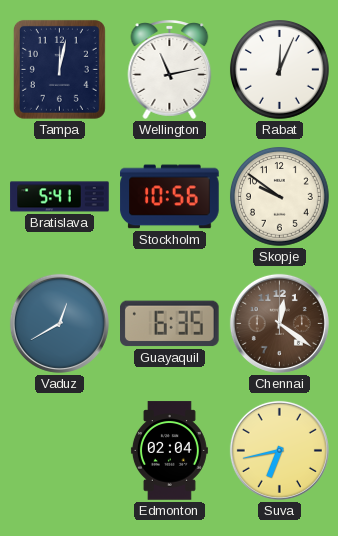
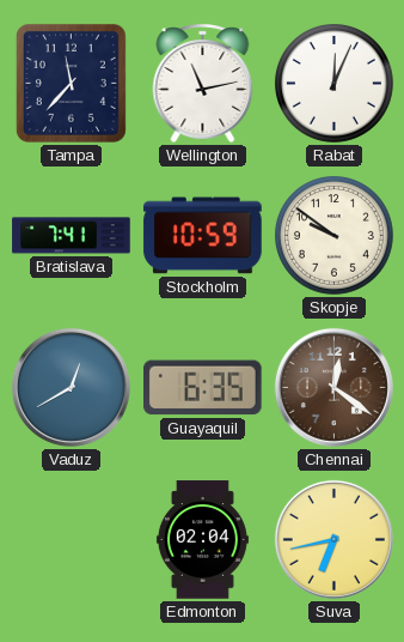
Tampa: 12:02 -> 11:37
Bratislava: 5:41 -> 7:41
Stockholm: 10:56 -> 10:59
